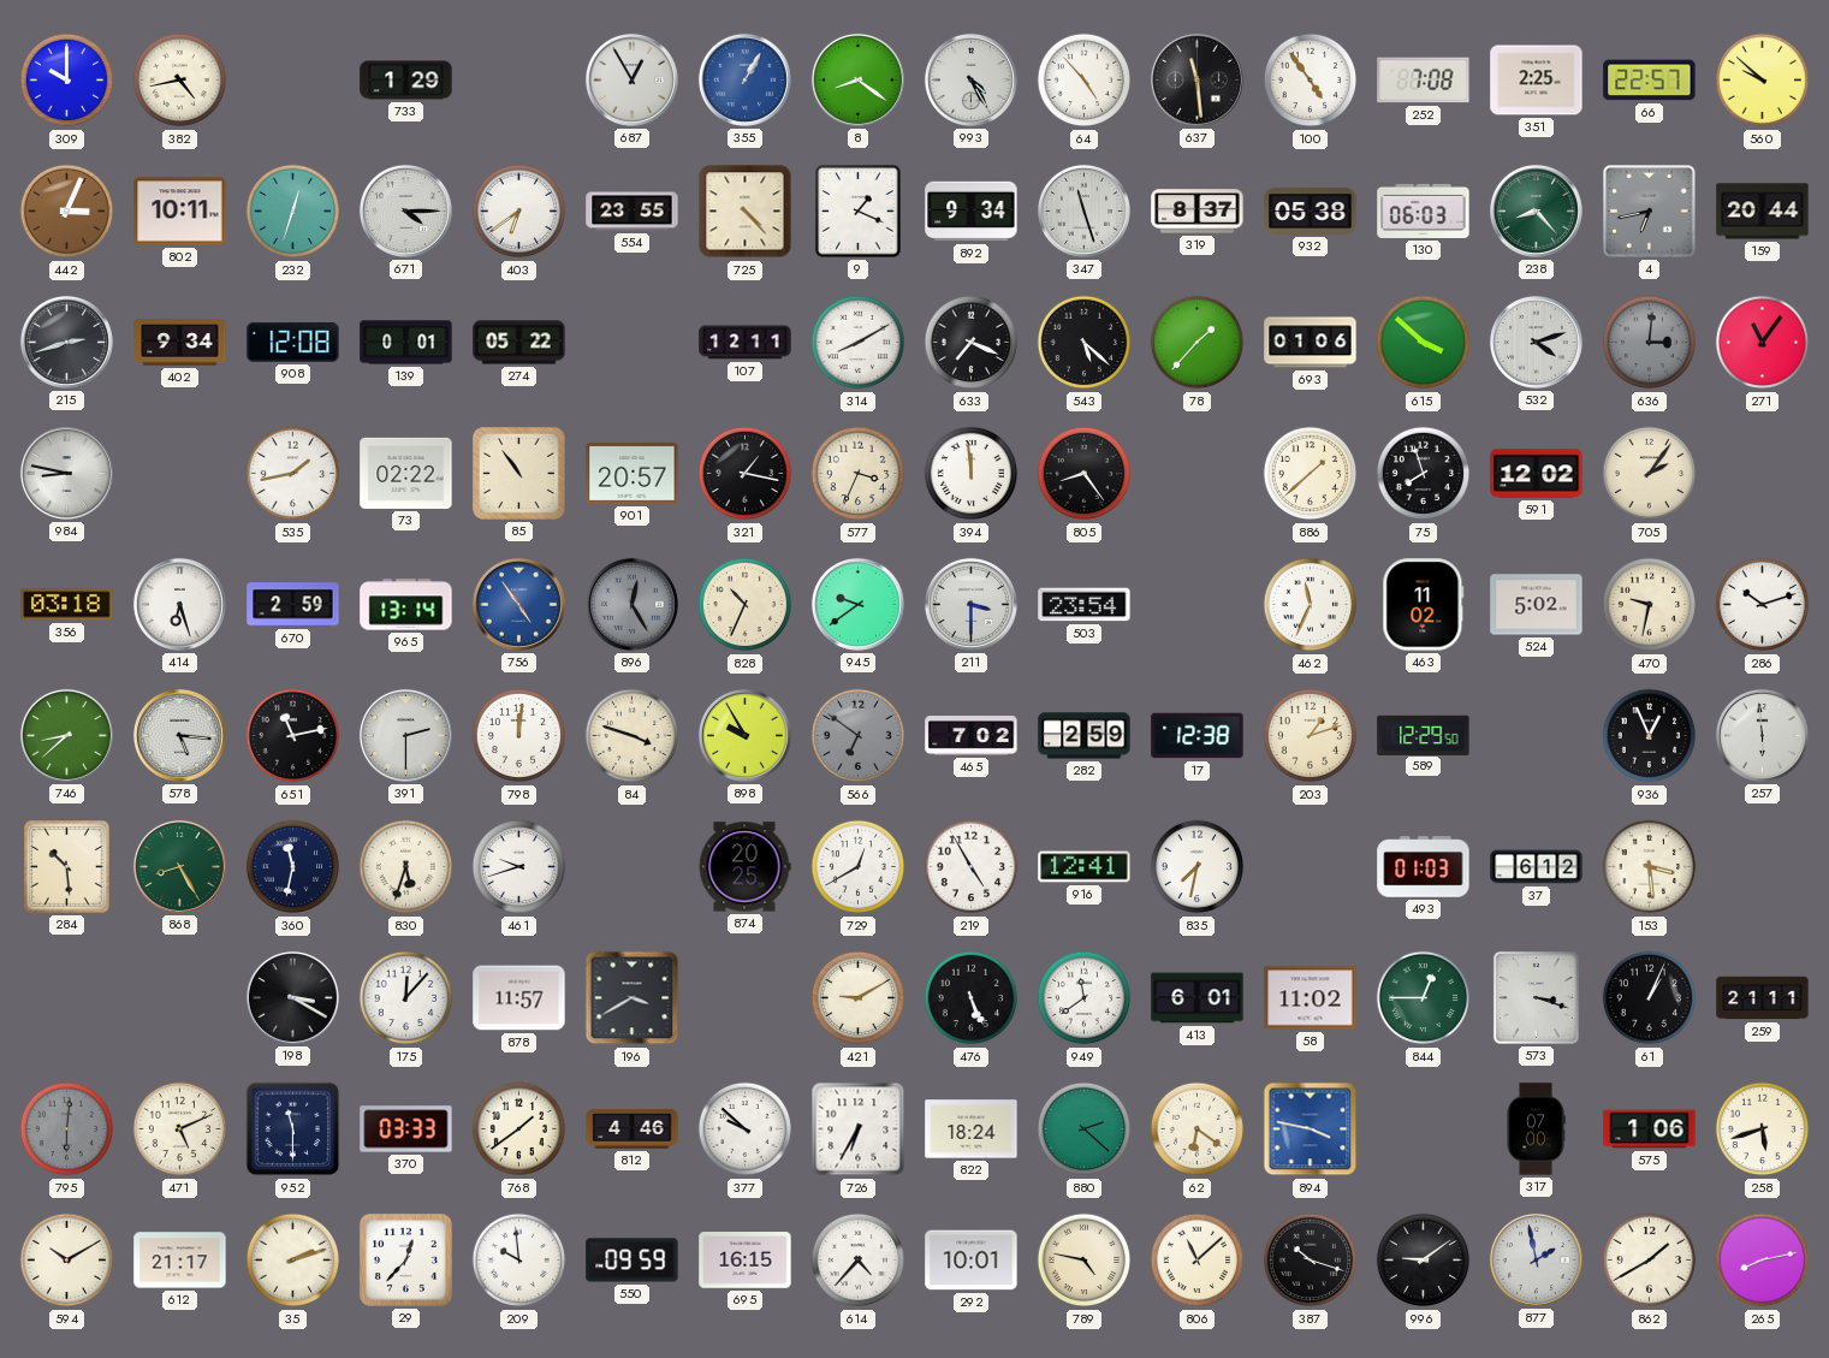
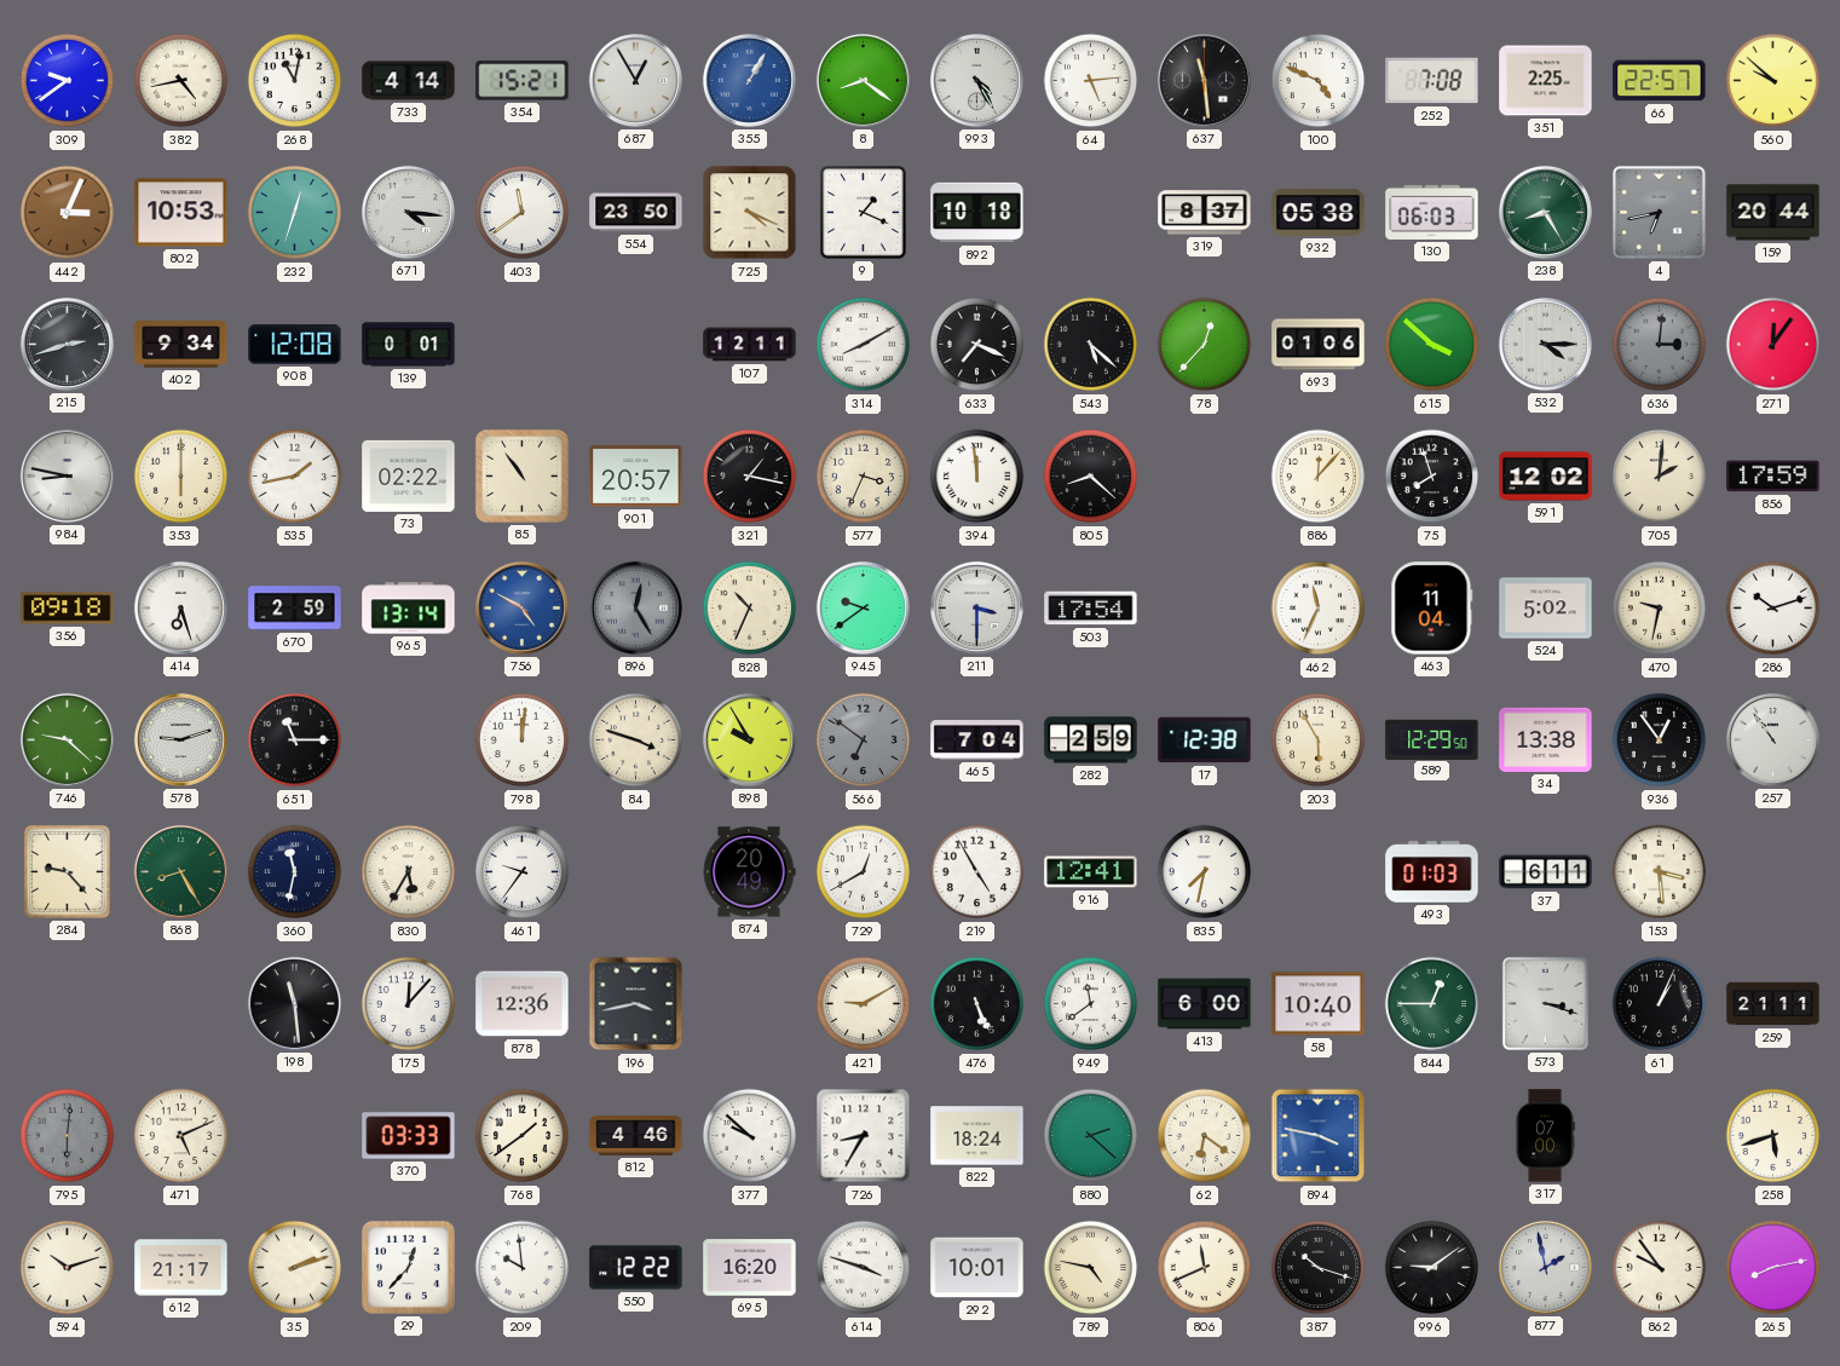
309: 10:00 -> 9:39
268: none -> 11:02
733: 1:29 -> 4:14
354: none -> 15:21
64: 4:53 -> 5:14
100: 4:54 -> 4:49
802: 10:11 -> 10:53
671: 4:15 -> 4:16
403: 6:39 -> 11:39
554: 23:55 -> 23:50
725: 4:23 -> 4:19
892: 9:34 -> 10:18
347: 11:27 -> none
238: 8:23 -> 8:25
274: 05:22 -> none
78: 1:37 -> 12:37
532: 4:12 -> 4:15
271: 11:06 -> 12:06
353: none -> 6:00
805: 8:24 -> 8:22
886: 1:38 -> 12:07
705: 2:06 -> 2:01
856: none -> 17:59
356: 03:18 -> 09:18
756: 4:54 -> 4:50
503: 23:54 -> 17:54
463: 11:02 -> 11:04
746: 8:38 -> 9:22
578: 5:16 -> 9:12
651: 11:13 -> 11:15
391: 2:30 -> none
465: 7:02 -> 7:04
203: 1:12 -> 5:55
34: none -> 13:38
936: 12:56 -> 12:54
257: 5:59 -> 10:54
284: 10:29 -> 9:23
830: 5:33 -> 5:35
461: 9:42 -> 9:36
874: 20:25 -> 20:49
37: 6:12 -> 6:11
198: 3:20 -> 11:29
878: 11:57 -> 12:36
196: 3:40 -> 3:43
413: 6:01 -> 6:00
58: 11:02 -> 10:40
952: 11:30 -> none
726: 6:35 -> 8:35
575: 1:06 -> none
594: 10:10 -> 10:12
550: 09:59 -> 12:22
695: 16:15 -> 16:20
614: 4:37 -> 3:48
806: 11:08 -> 11:41
862: 1:40 -> 9:54
